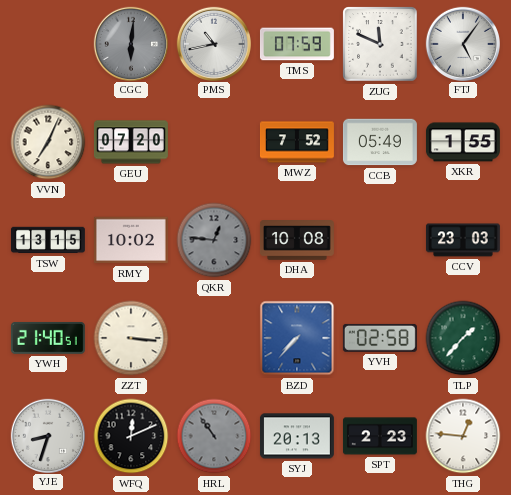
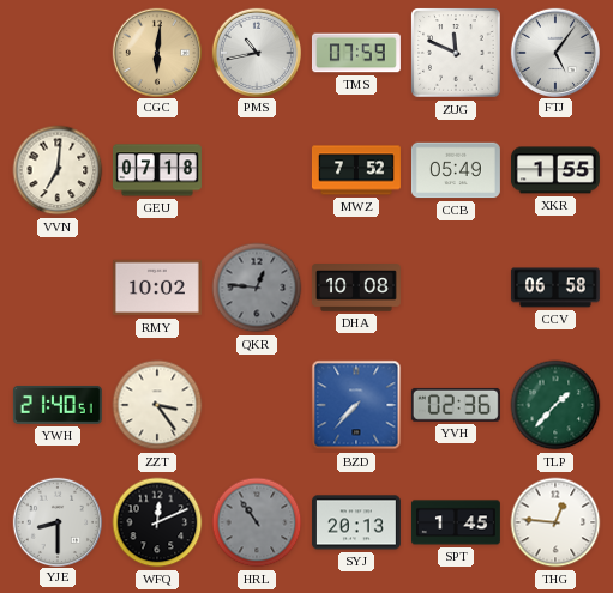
CGC dial: grey -> champagne
VVN: 7:04 -> 7:01
GEU: 07:20 -> 07:18
TSW: 13:15 -> none
CCV: 23:03 -> 06:58
ZZT: 3:16 -> 3:24
YVH: 02:58 -> 02:36
YJE: 8:33 -> 8:30
SPT: 2:23 -> 1:45
